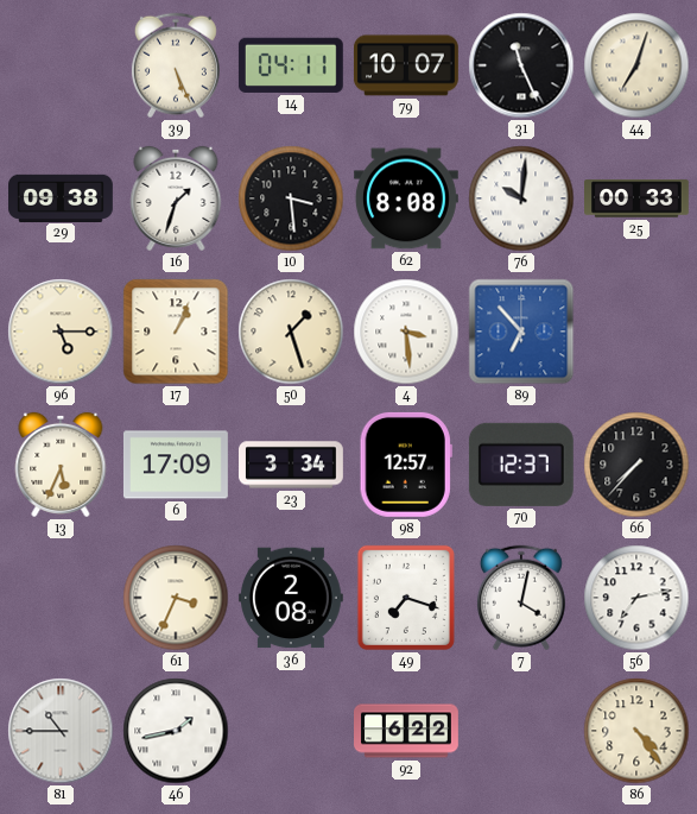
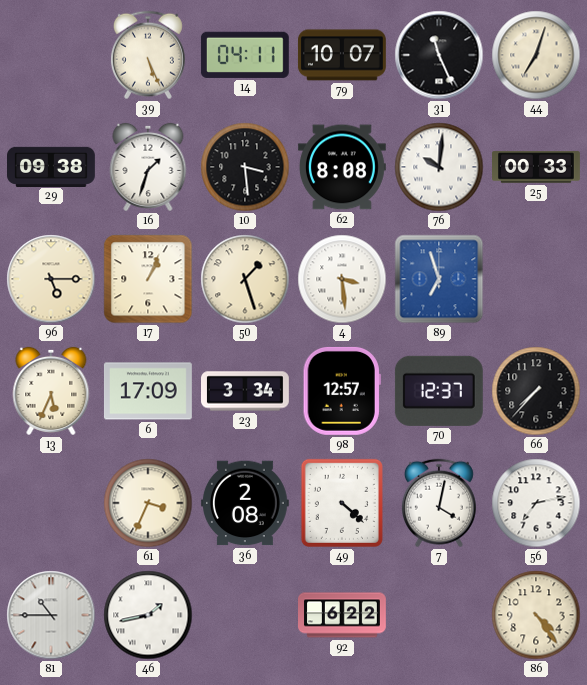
89: 6:53 -> 6:57
49: 7:18 -> 4:22
